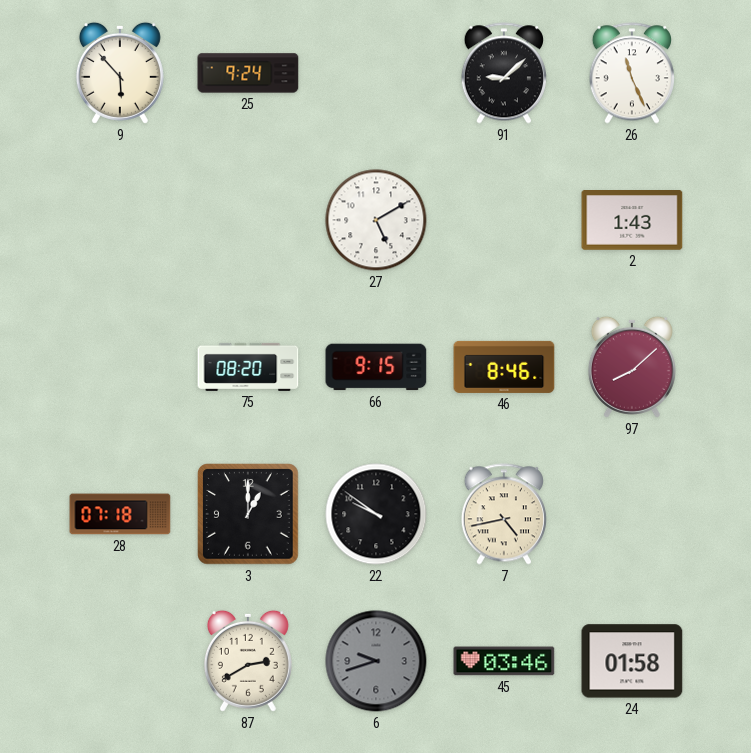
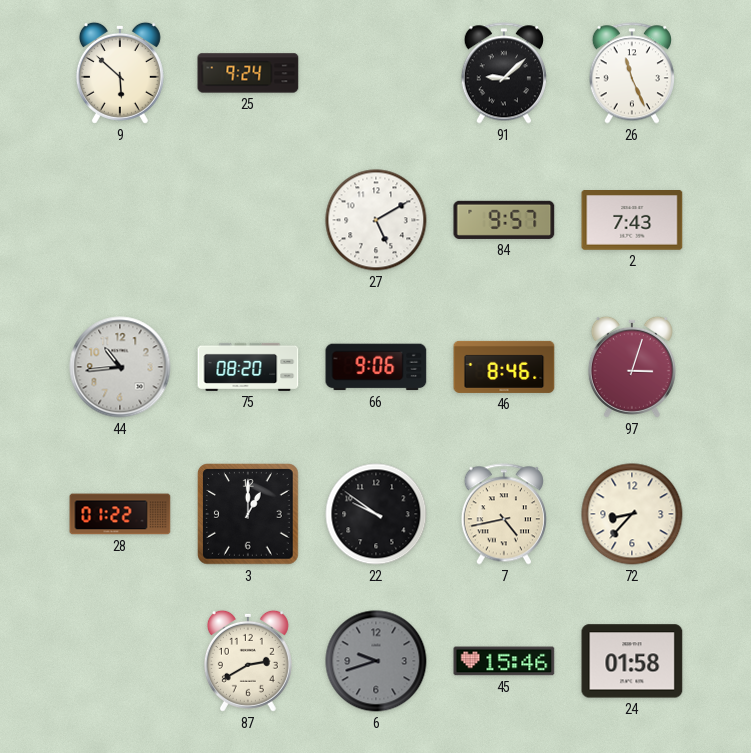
9: 5:53 -> 5:52
84: none -> 9:57
2: 1:43 -> 7:43
44: none -> 10:44
66: 9:15 -> 9:06
97: 8:08 -> 3:03
28: 07:18 -> 01:22
72: none -> 8:37
45: 03:46 -> 15:46
